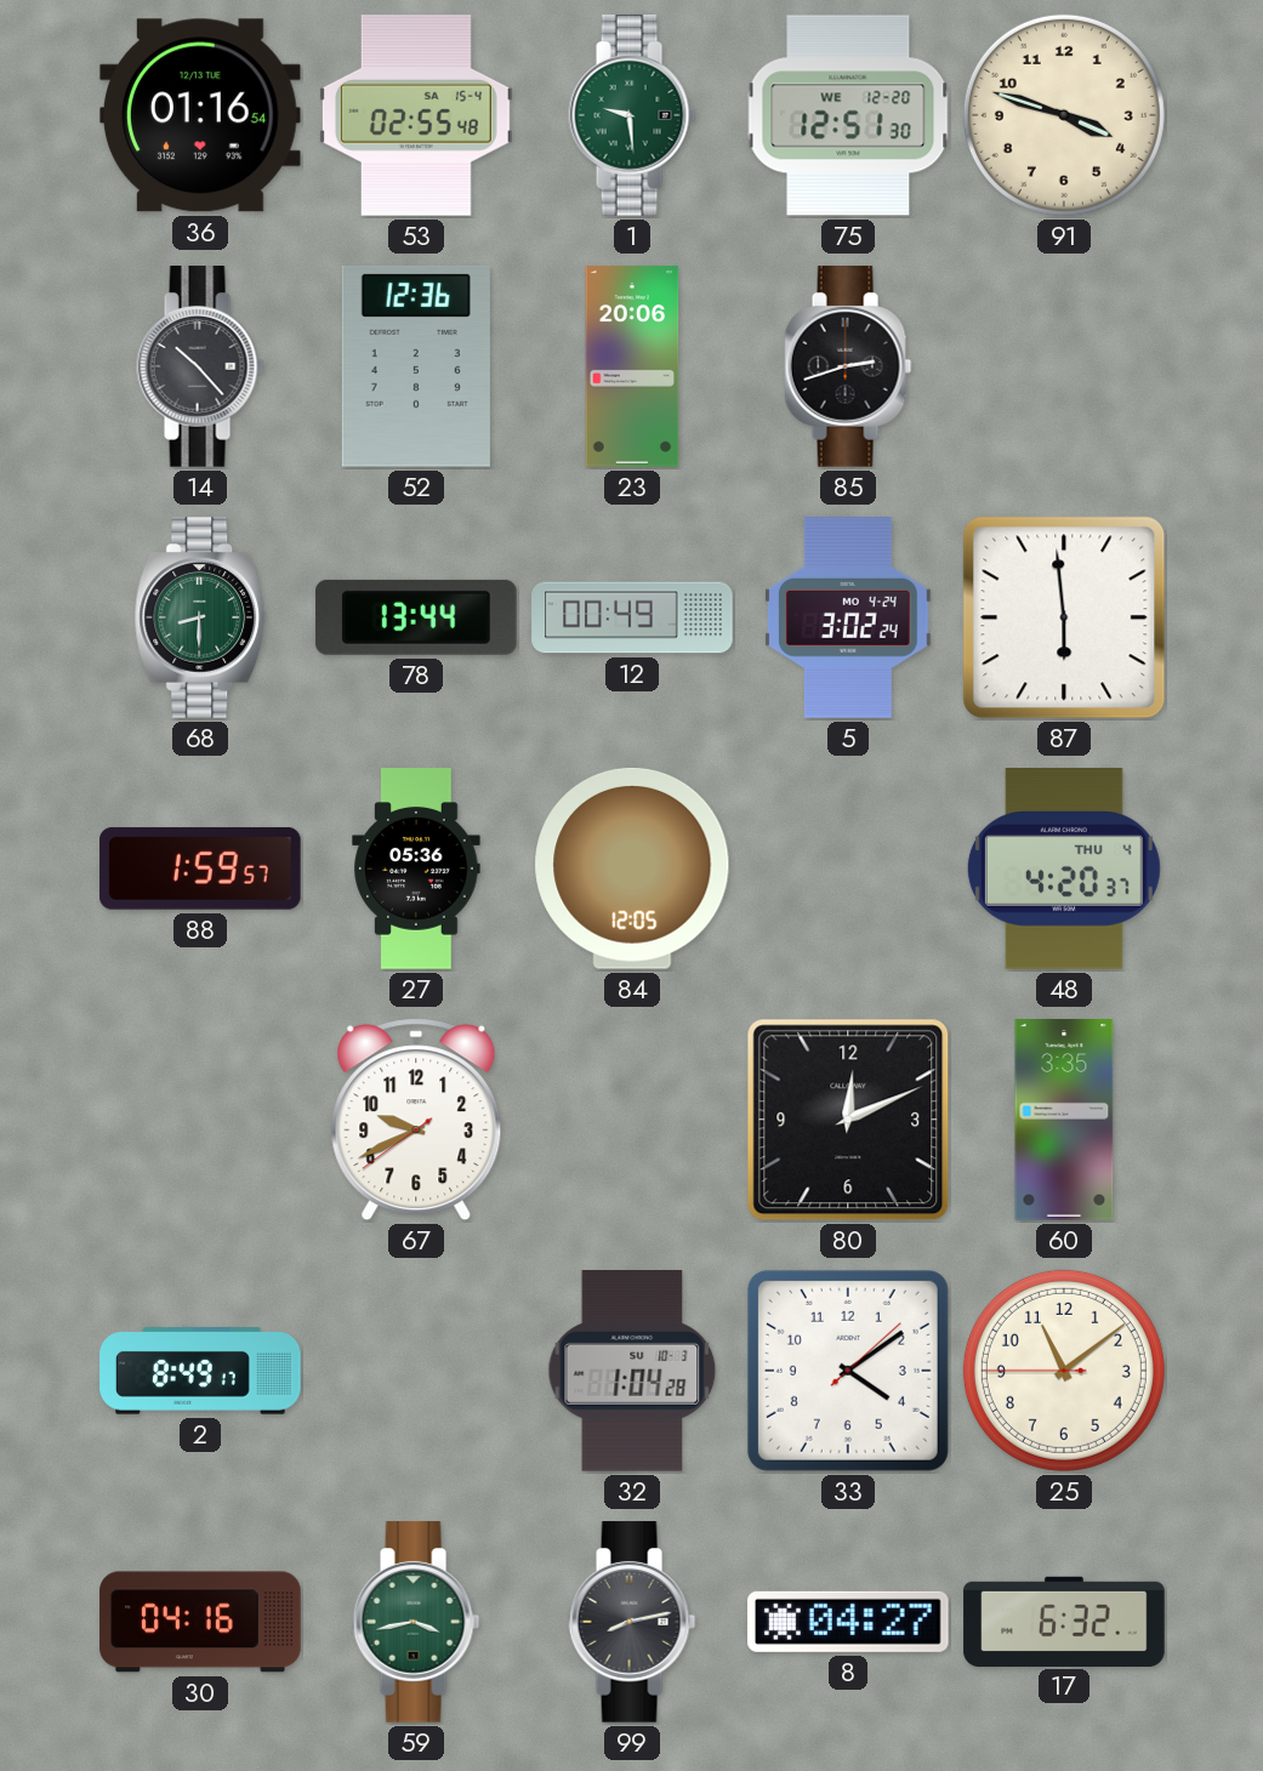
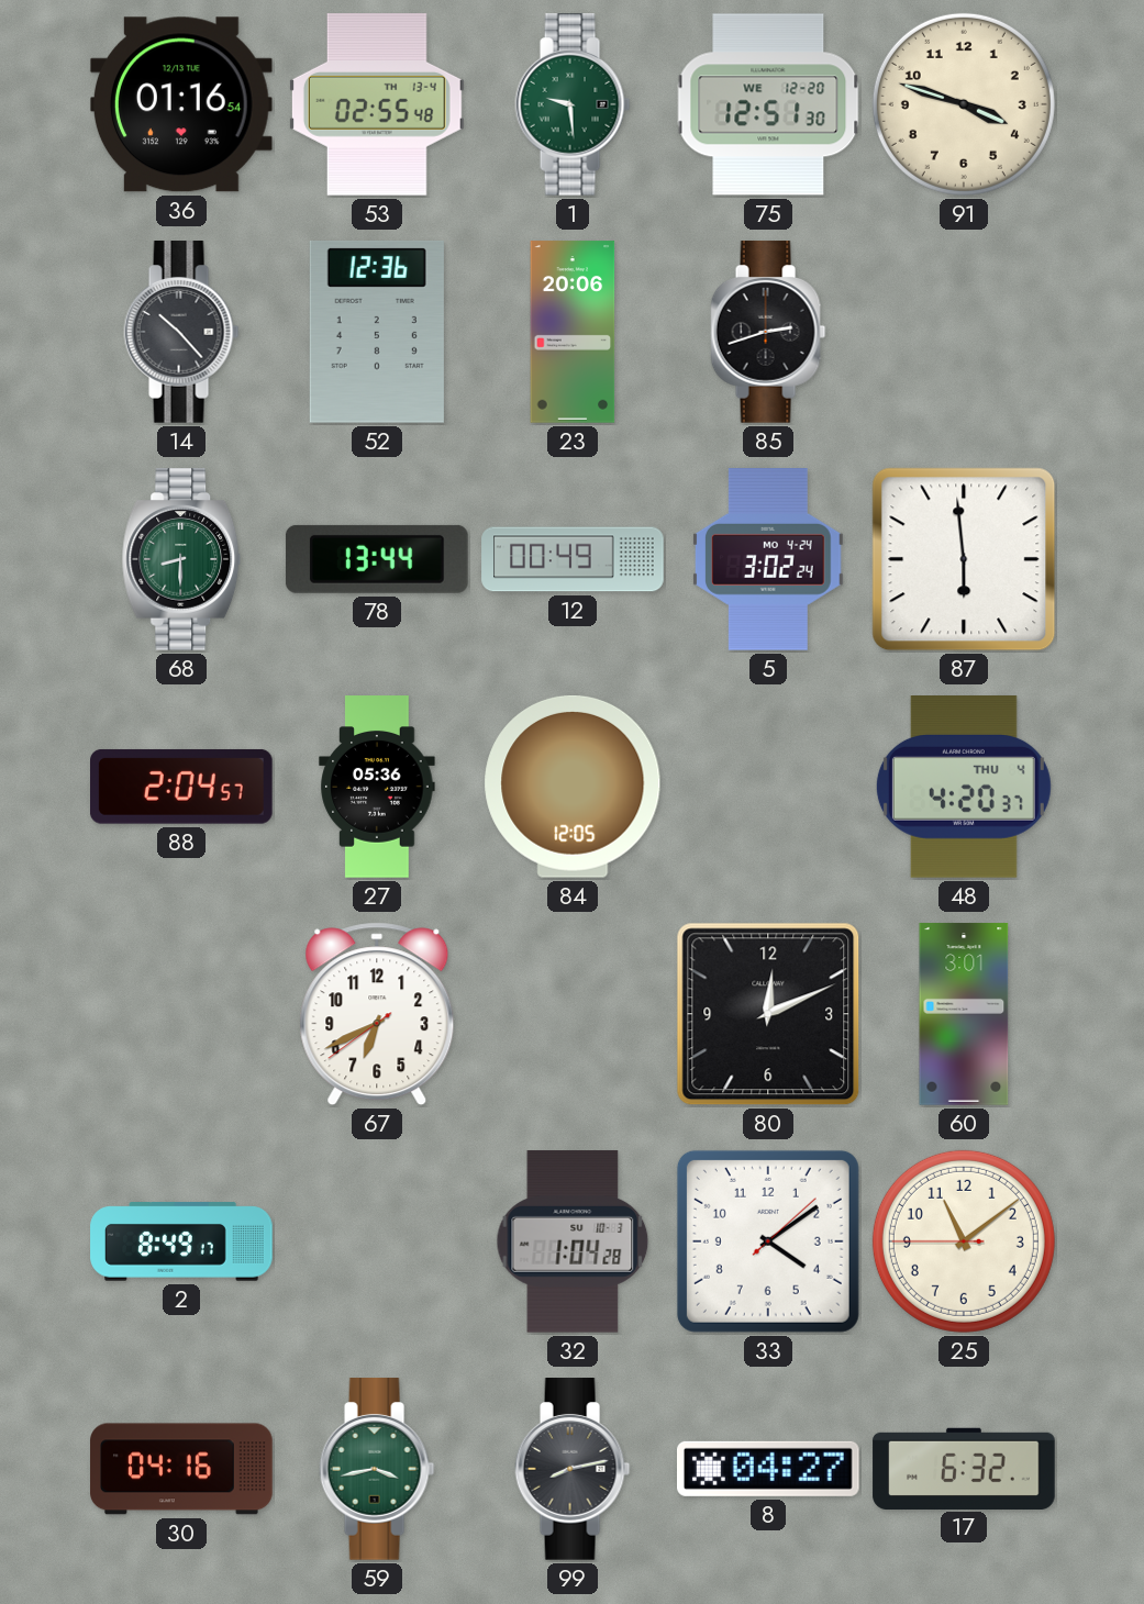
53 date: SA 15-4 -> TH 13-4
88: 1:59 -> 2:04
67: 9:40 -> 6:40
60: 3:35 -> 3:01
